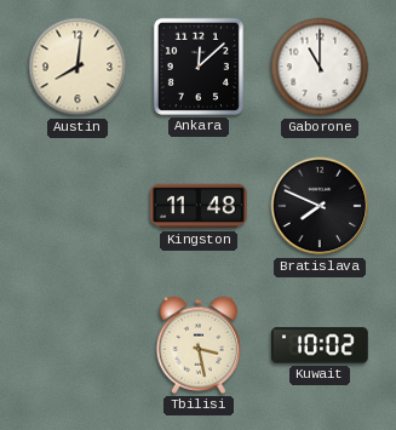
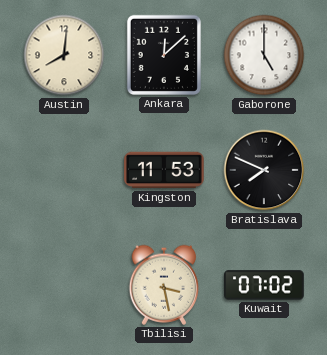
Gaborone: 11:00 -> 5:00
Kingston: 11:48 -> 11:53
Kuwait: 10:02 -> 07:02
